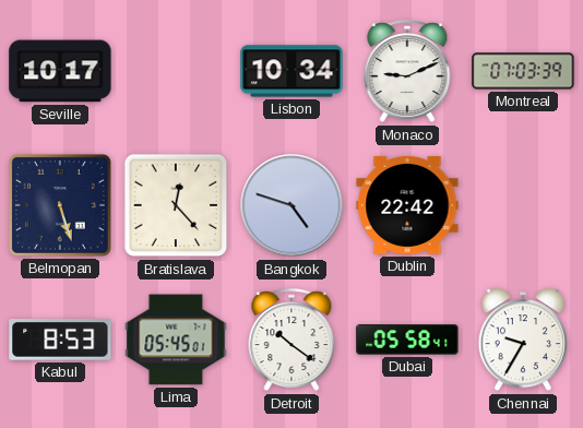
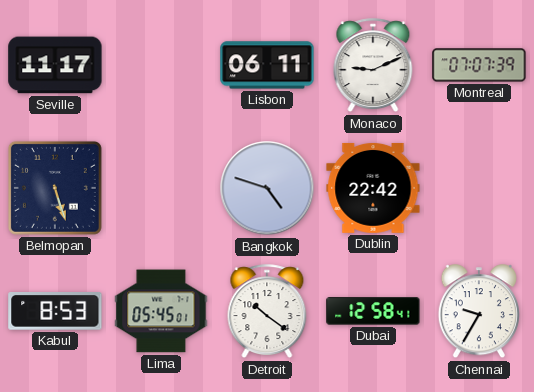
Seville: 10:17 -> 11:17
Lisbon: 10:34 -> 06:11
Montreal: 07:03 -> 07:07
Bratislava: 12:23 -> none
Dubai: 05:58 -> 12:58
